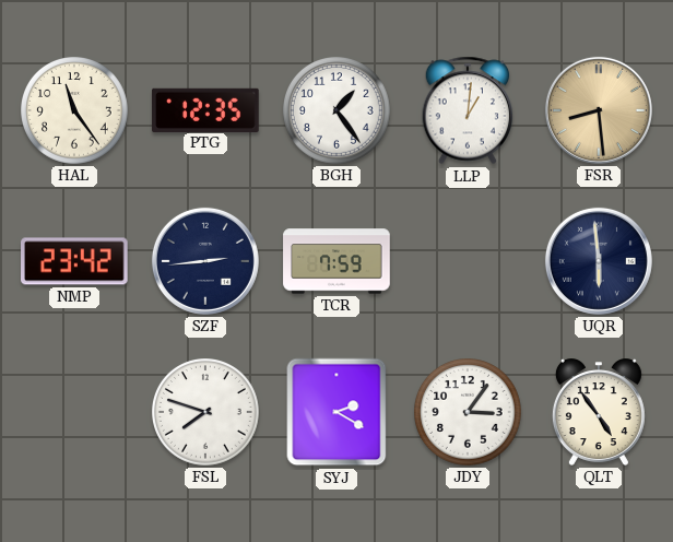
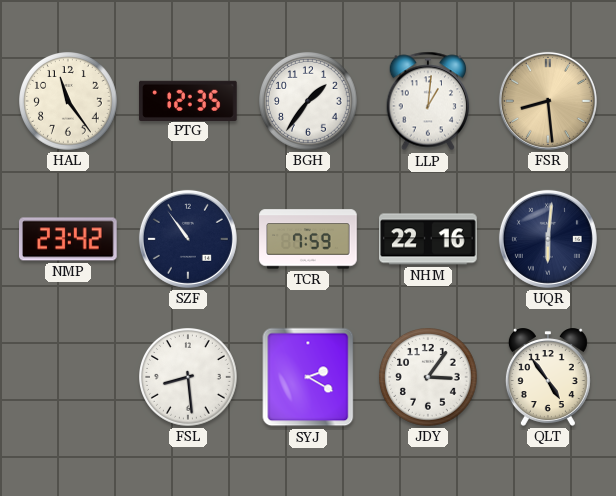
BGH: 1:24 -> 1:36
SZF: 2:44 -> 10:54
NHM: none -> 22:16
UQR: 5:59 -> 6:01
FSL: 7:48 -> 8:29
